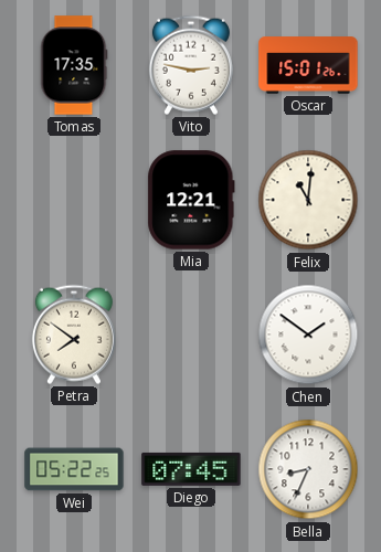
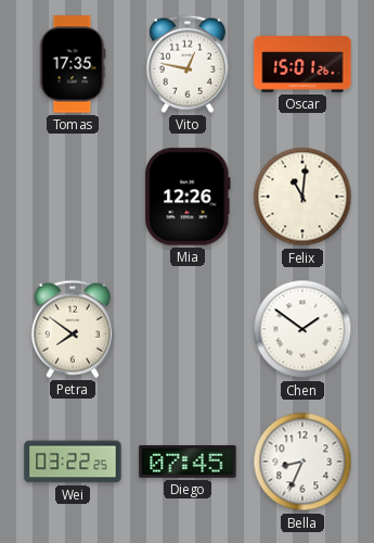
Vito: 2:47 -> 12:47
Mia: 12:21 -> 12:26
Wei: 05:22 -> 03:22
